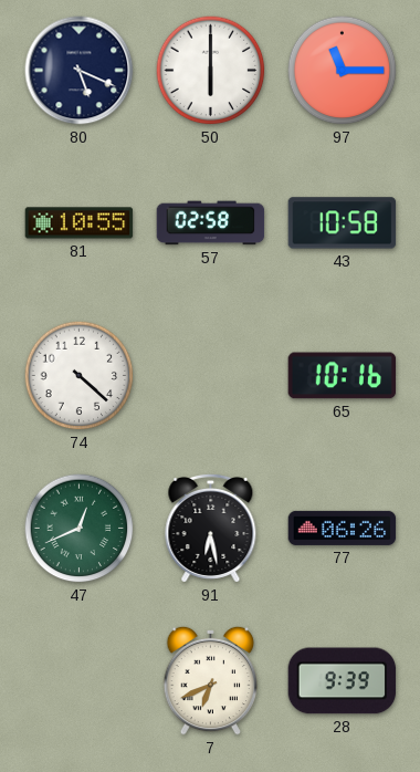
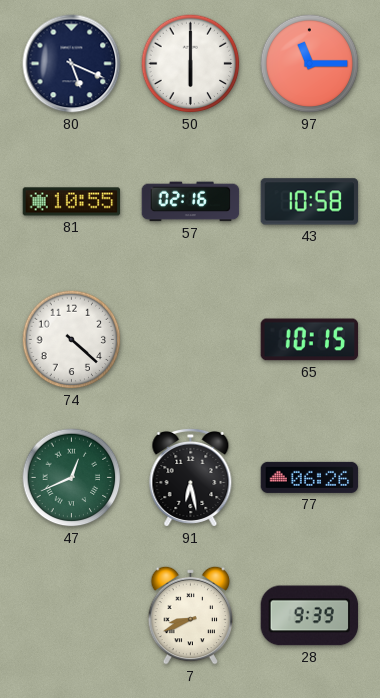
57: 02:58 -> 02:16
65: 10:16 -> 10:15
7: 6:41 -> 8:41
